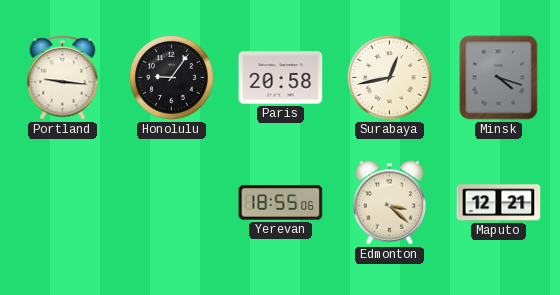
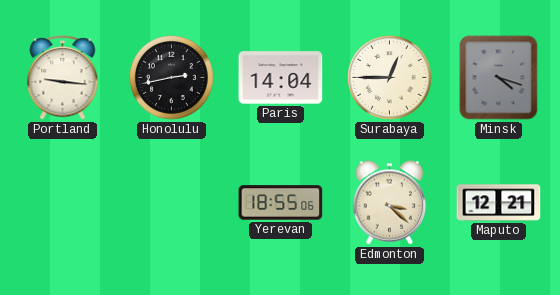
Honolulu: 9:06 -> 2:43
Paris: 20:58 -> 14:04
Surabaya: 12:43 -> 12:45
